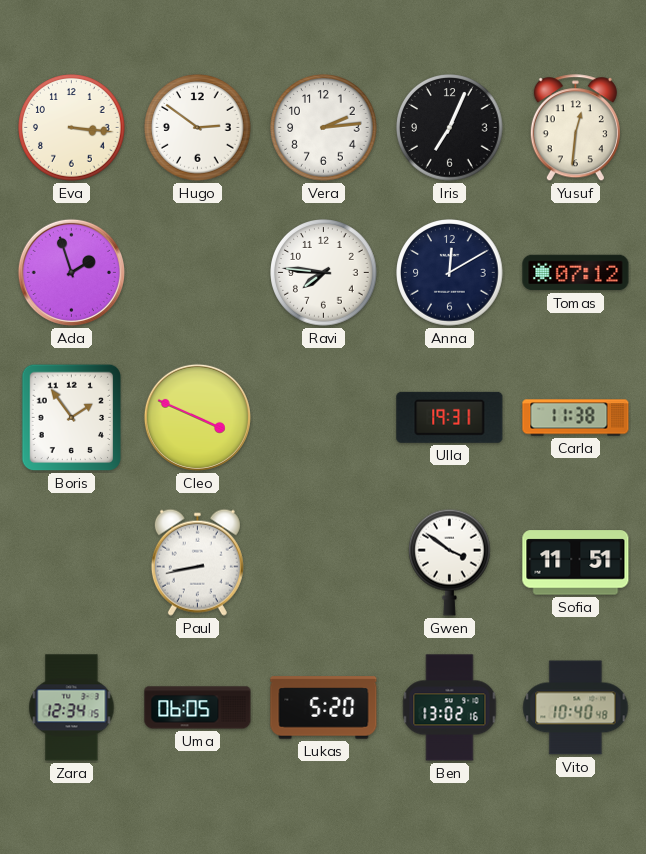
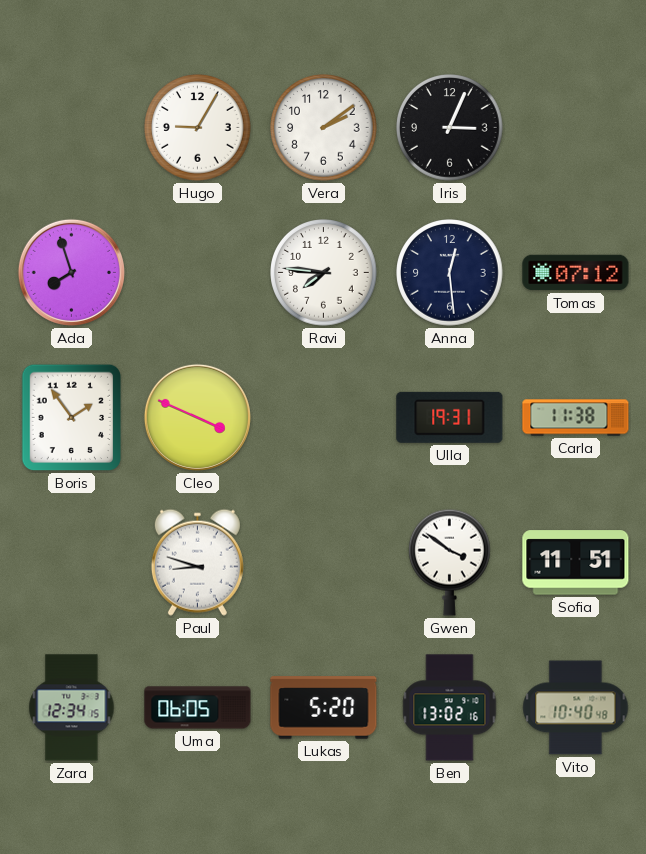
Eva: 3:16 -> none
Hugo: 2:51 -> 9:05
Vera: 2:14 -> 2:09
Iris: 7:04 -> 3:04
Yusuf: 12:31 -> none
Ada: 1:57 -> 7:57
Anna: 12:10 -> 12:29
Paul: 8:43 -> 8:48
